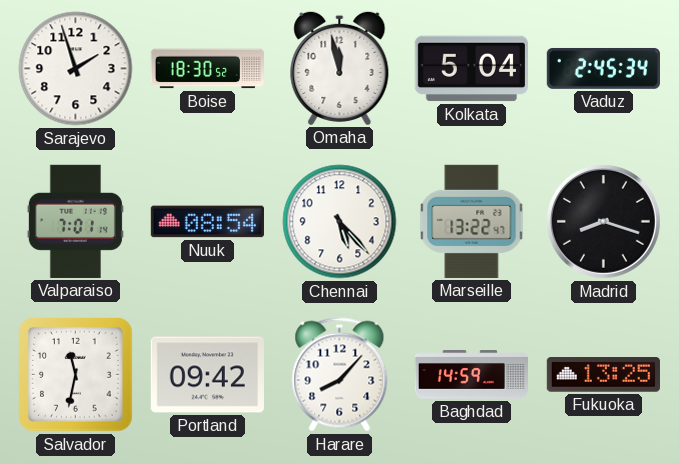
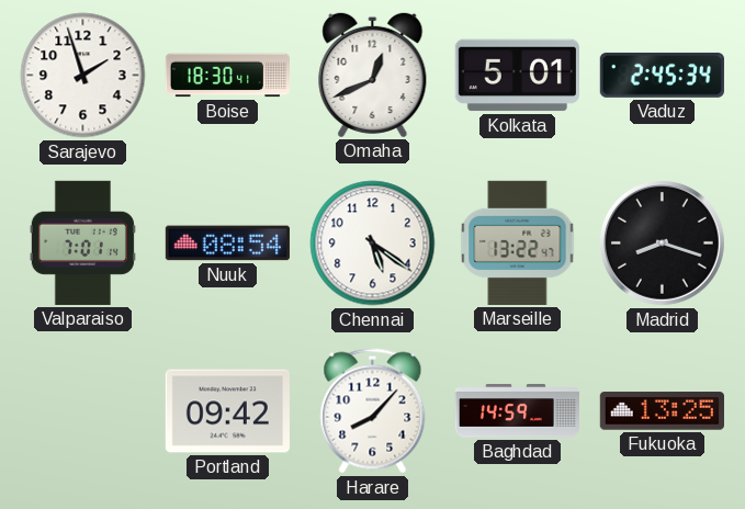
Boise: 18:30:52 -> 18:30:41
Omaha: 11:58 -> 12:41
Kolkata: 5:04 -> 5:01
Chennai: 5:23 -> 5:21
Salvador: 11:32 -> none
